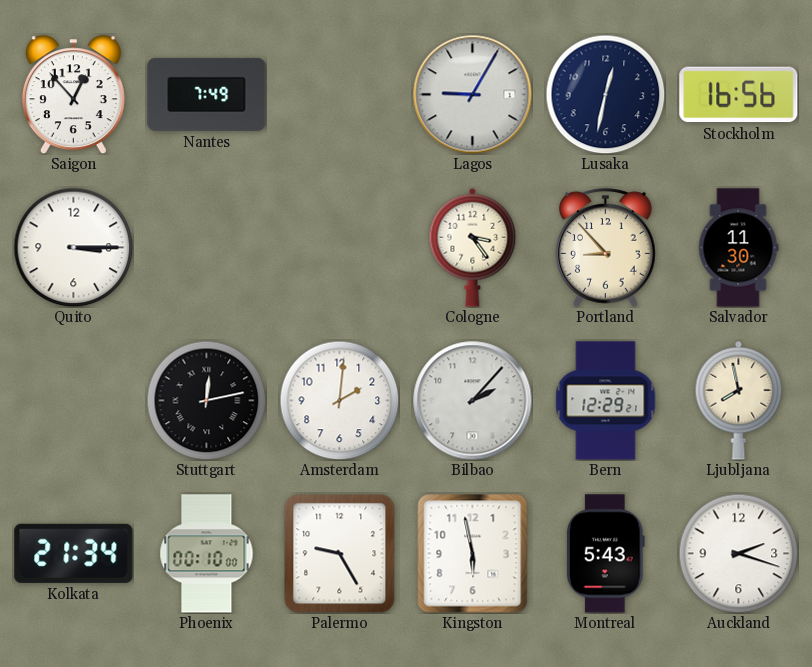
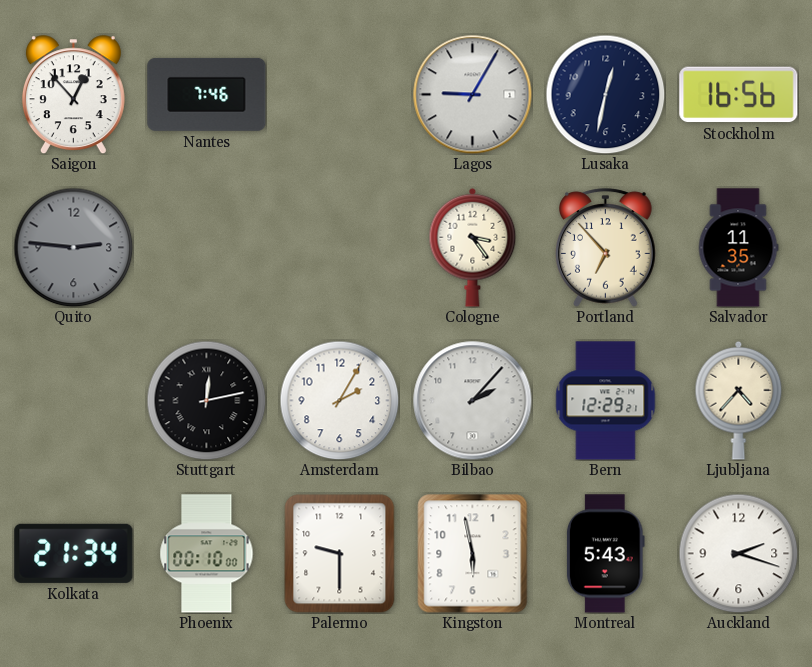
Nantes: 7:49 -> 7:46
Quito: 3:15 -> 2:46
Quito dial: white -> grey
Portland: 8:53 -> 6:53
Salvador: 11:30 -> 11:35
Amsterdam: 2:01 -> 2:05
Ljubljana: 7:58 -> 4:37
Palermo: 9:25 -> 9:30
